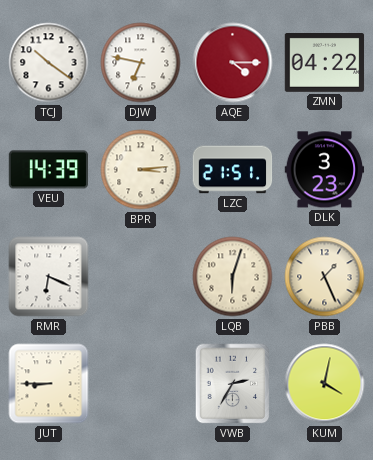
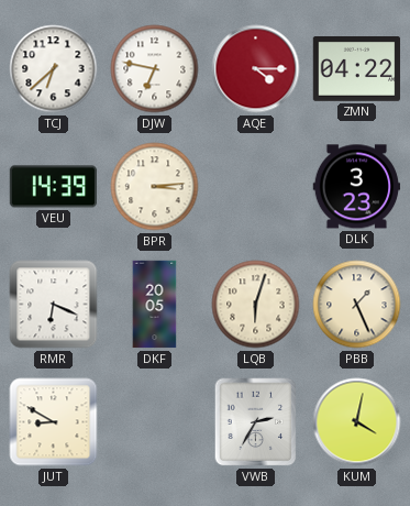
TCJ: 10:21 -> 6:38
LZC: 21:51 -> none
DKF: none -> 20:05
JUT: 8:45 -> 8:50
